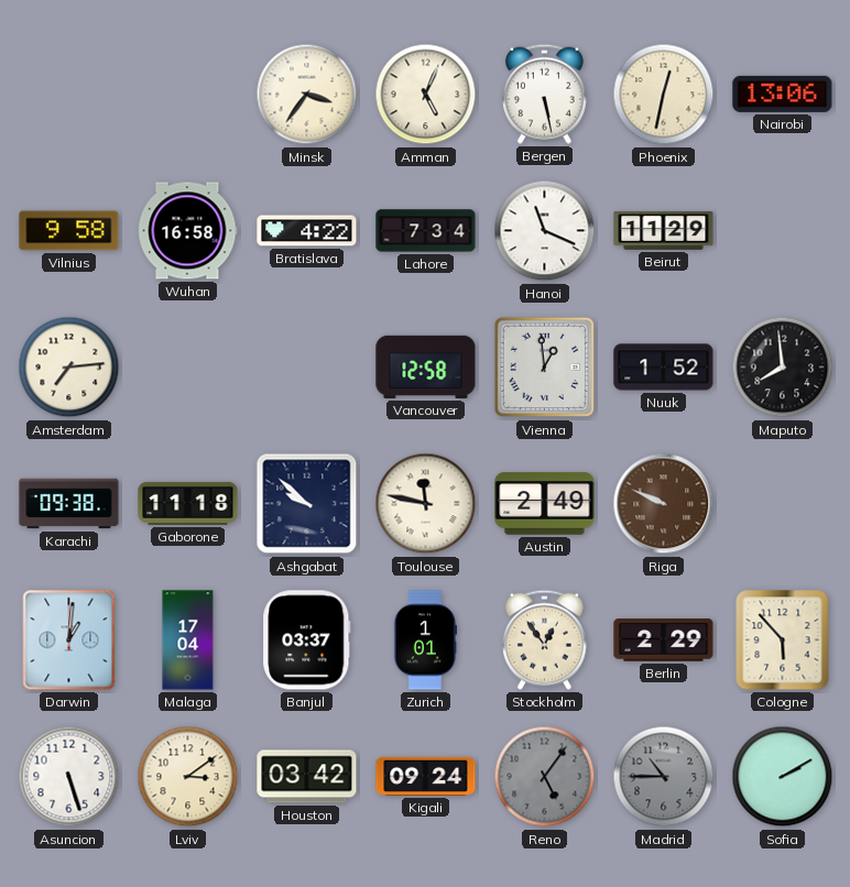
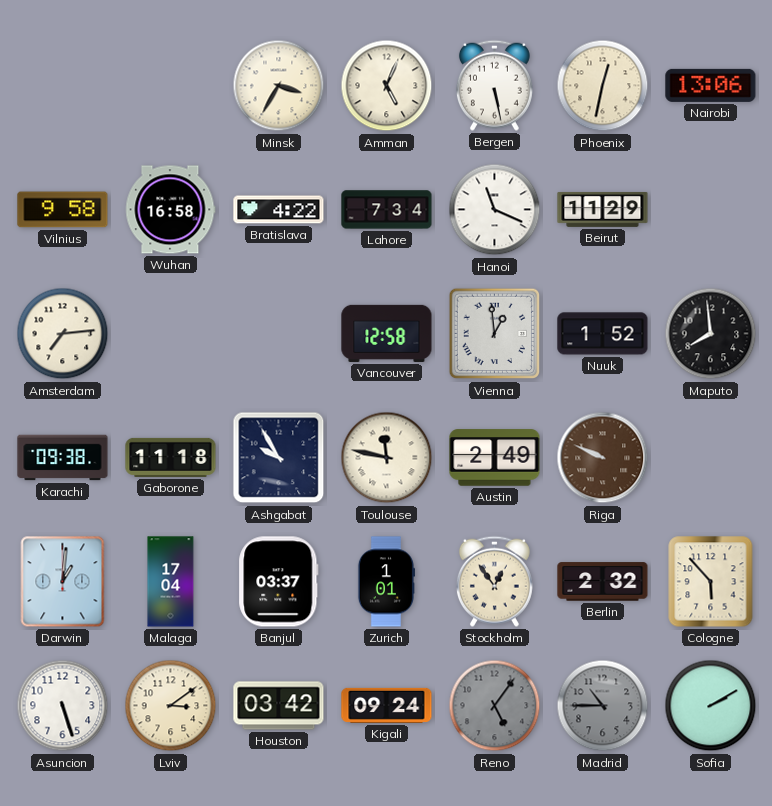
Minsk: 3:36 -> 3:35
Ashgabat: 9:52 -> 9:55
Berlin: 2:29 -> 2:32
